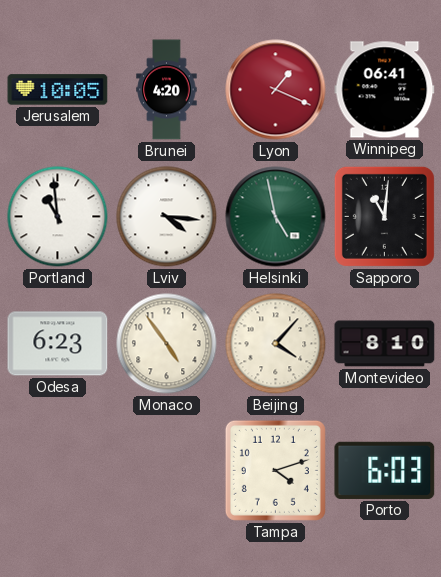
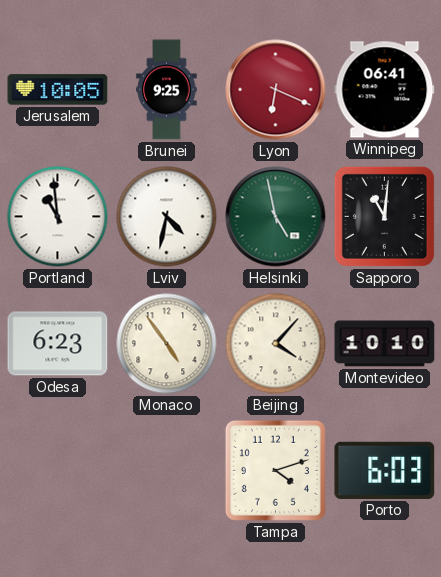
Brunei: 4:20 -> 9:25
Lyon: 1:19 -> 6:19
Lviv: 4:16 -> 4:32
Montevideo: 8:10 -> 10:10
